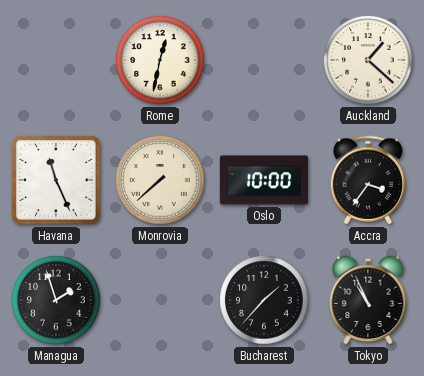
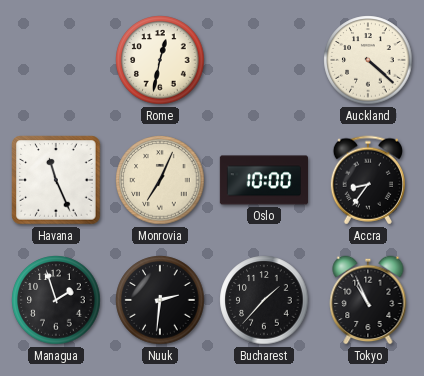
Auckland: 1:22 -> 4:22
Monrovia: 7:38 -> 7:04
Accra: 3:36 -> 8:36
Nuuk: none -> 2:31
